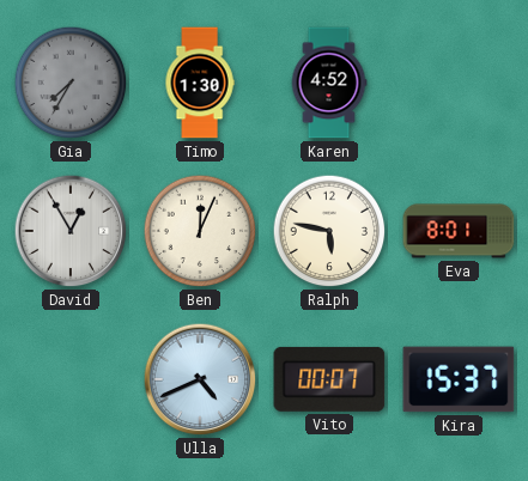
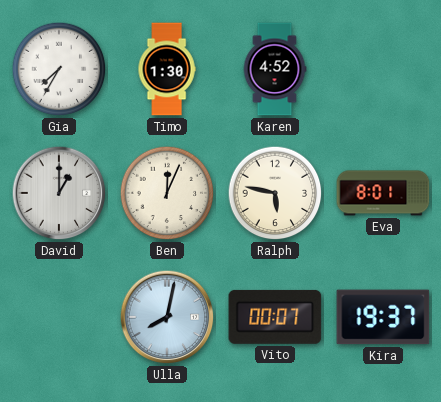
Gia dial: grey -> white
David: 12:55 -> 1:00
Ulla: 4:41 -> 8:02
Kira: 15:37 -> 19:37
